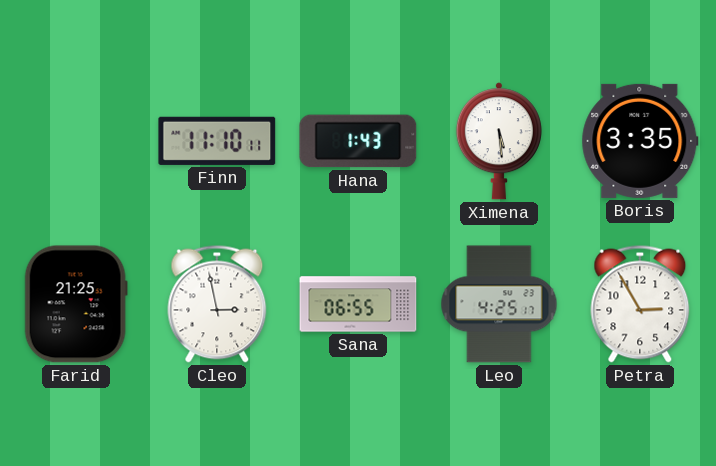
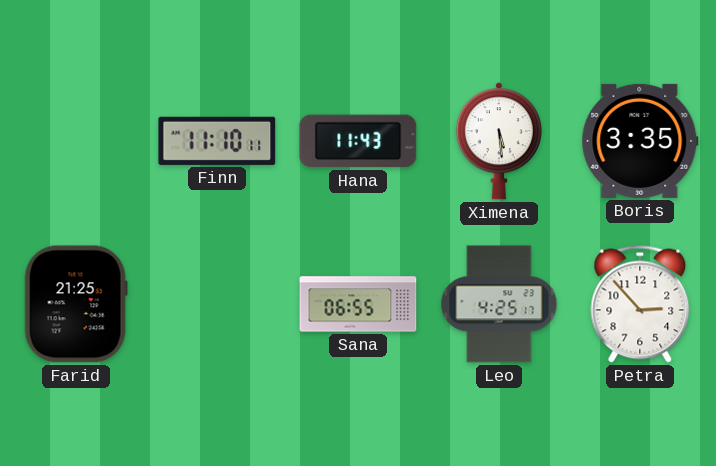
Hana: 1:43 -> 11:43
Cleo: 2:58 -> none
Petra: 2:55 -> 2:53
